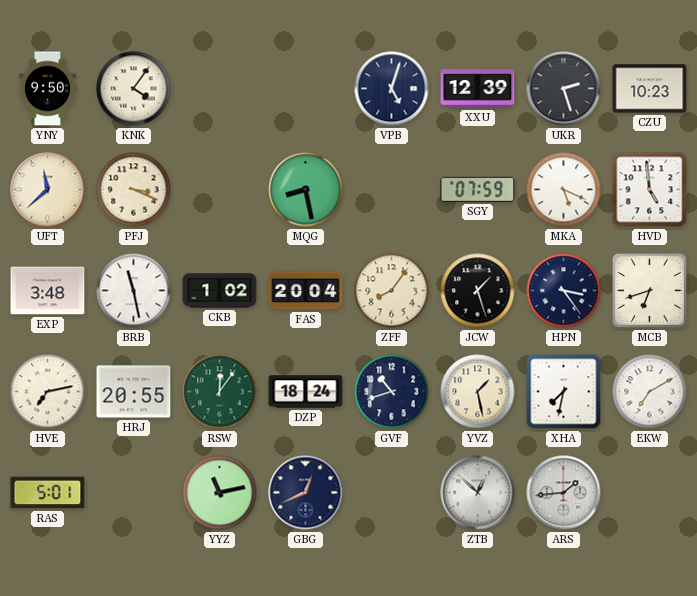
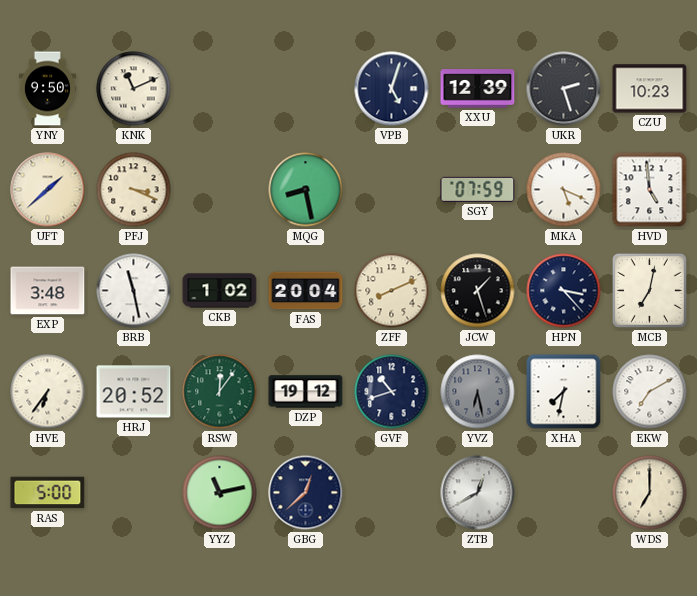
KNK: 4:06 -> 11:11
UFT: 11:38 -> 1:38
ZFF: 8:06 -> 8:11
HPN: 3:24 -> 3:23
MCB: 6:42 -> 7:02
HVE: 7:13 -> 6:36
HRJ: 20:55 -> 20:52
DZP: 18:24 -> 19:12
YVZ: 1:28 -> 6:28
YVZ dial: cream -> grey
RAS: 5:01 -> 5:00
GBG: 12:41 -> 12:38
ZTB: 12:52 -> 12:40
ARS: 1:44 -> none
WDS: none -> 7:00
